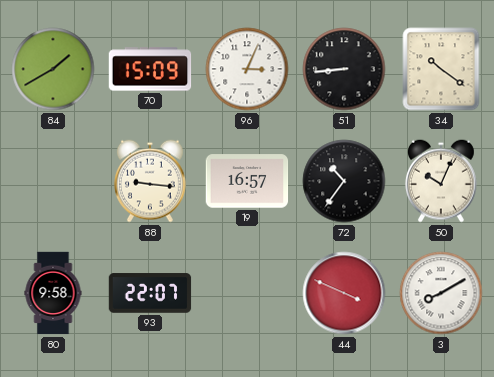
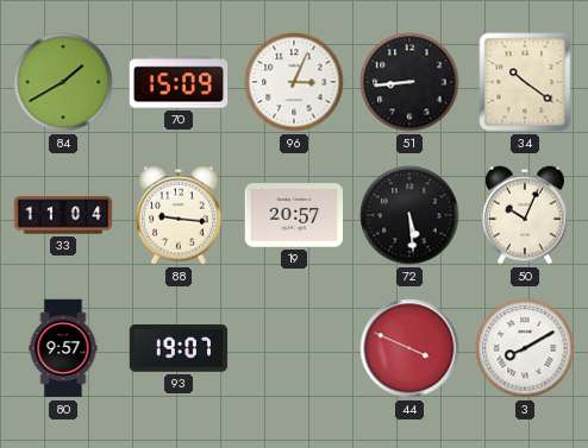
33: none -> 11:04
19: 16:57 -> 20:57
72: 10:36 -> 5:29
80: 9:58 -> 9:57
93: 22:07 -> 19:07
